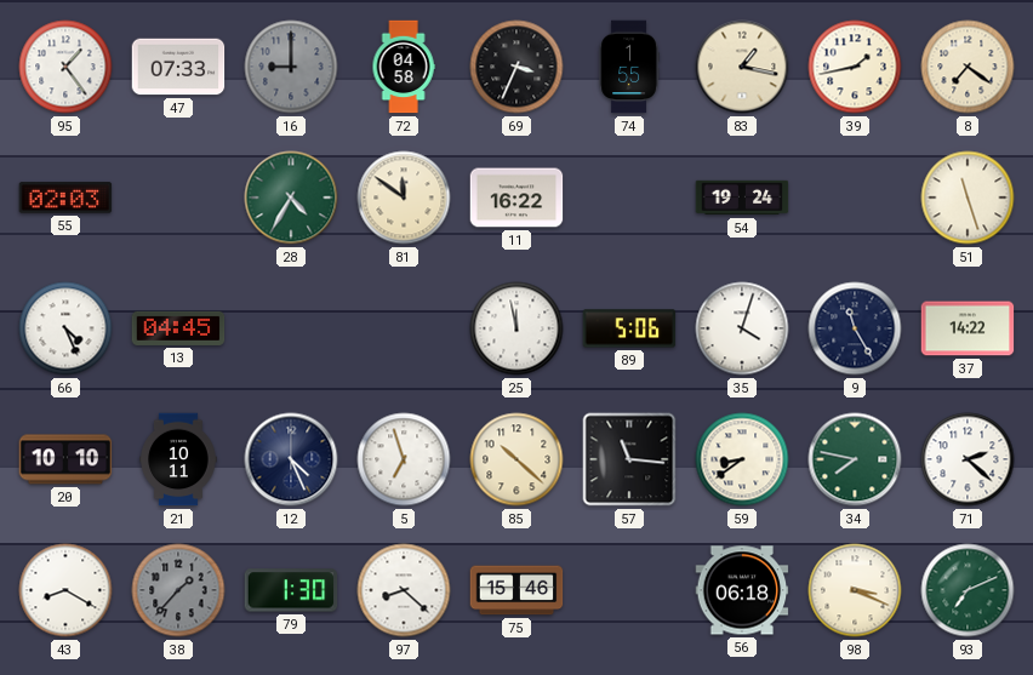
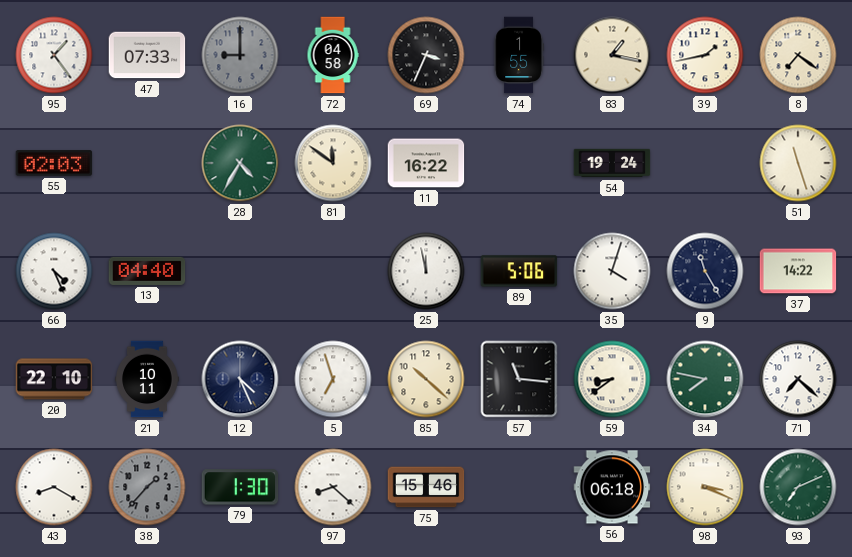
13: 04:45 -> 04:40
20: 10:10 -> 22:10
71: 2:22 -> 7:22
